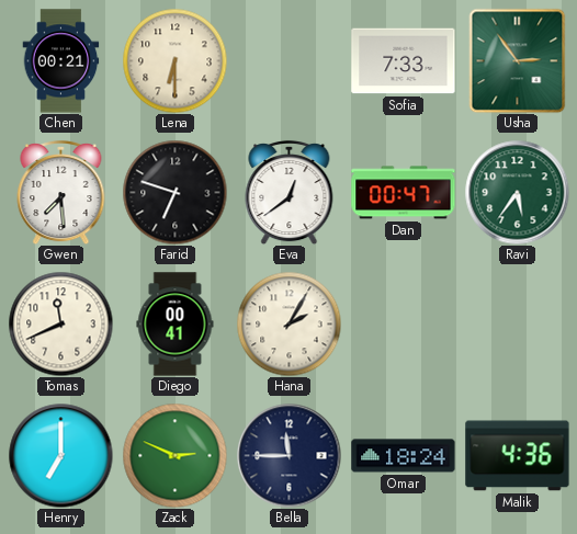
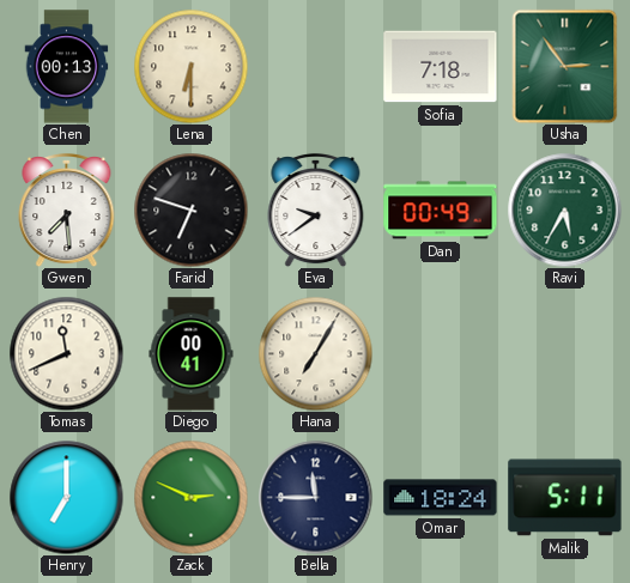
Chen: 00:21 -> 00:13
Sofia: 7:33 -> 7:18
Eva: 12:39 -> 9:39
Dan: 00:47 -> 00:49
Ravi: 5:36 -> 5:35
Hana: 2:05 -> 7:05
Malik: 4:36 -> 5:11
